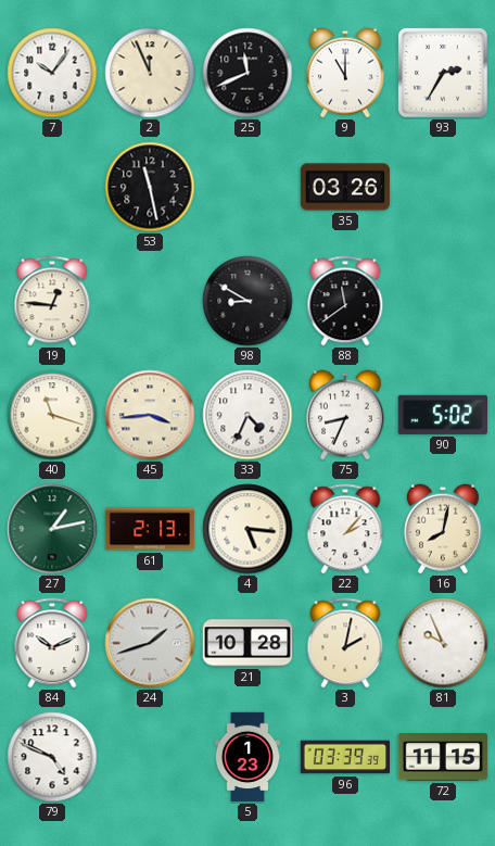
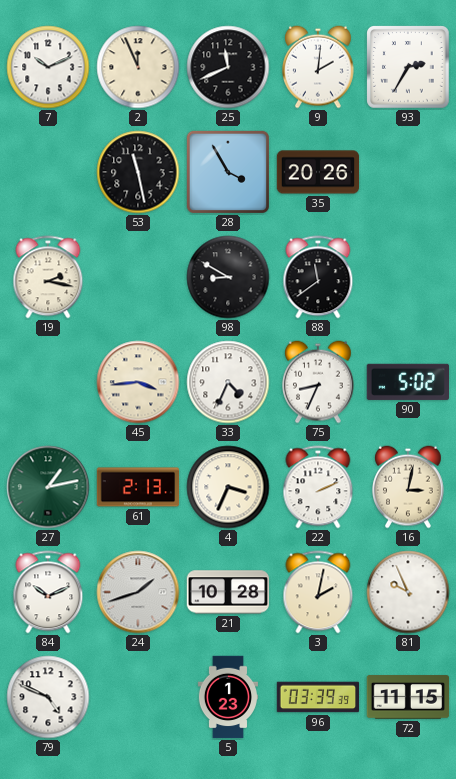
7: 10:06 -> 10:11
9: 11:00 -> 2:01
28: none -> 3:55
35: 03:26 -> 20:26
19: 12:46 -> 2:17
40: 11:18 -> none
4: 5:16 -> 3:34
22: 2:07 -> 2:11
16: 8:02 -> 3:02
